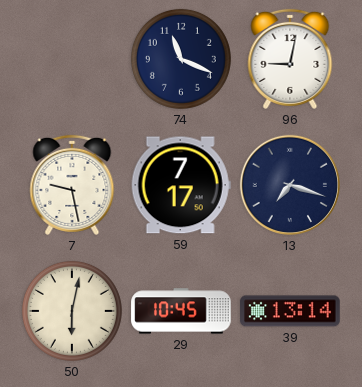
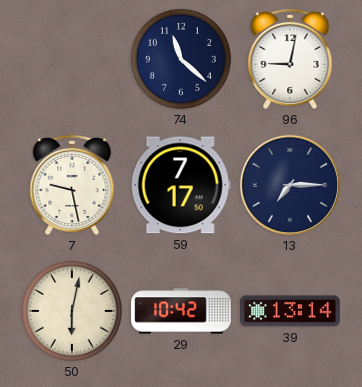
74: 11:19 -> 11:22
13: 7:18 -> 7:15
29: 10:45 -> 10:42
